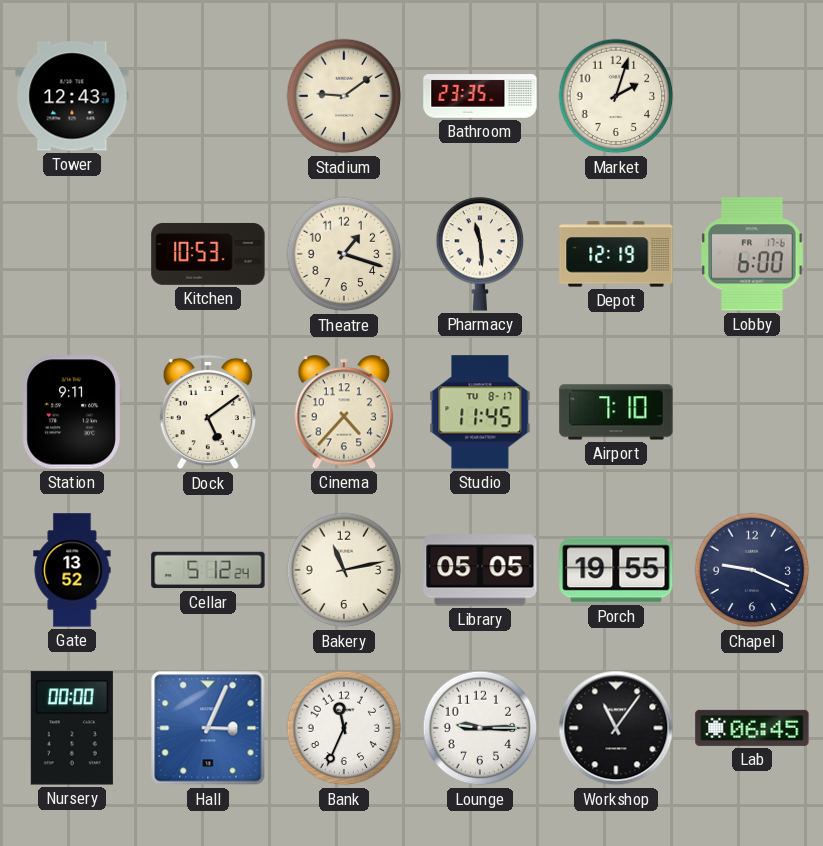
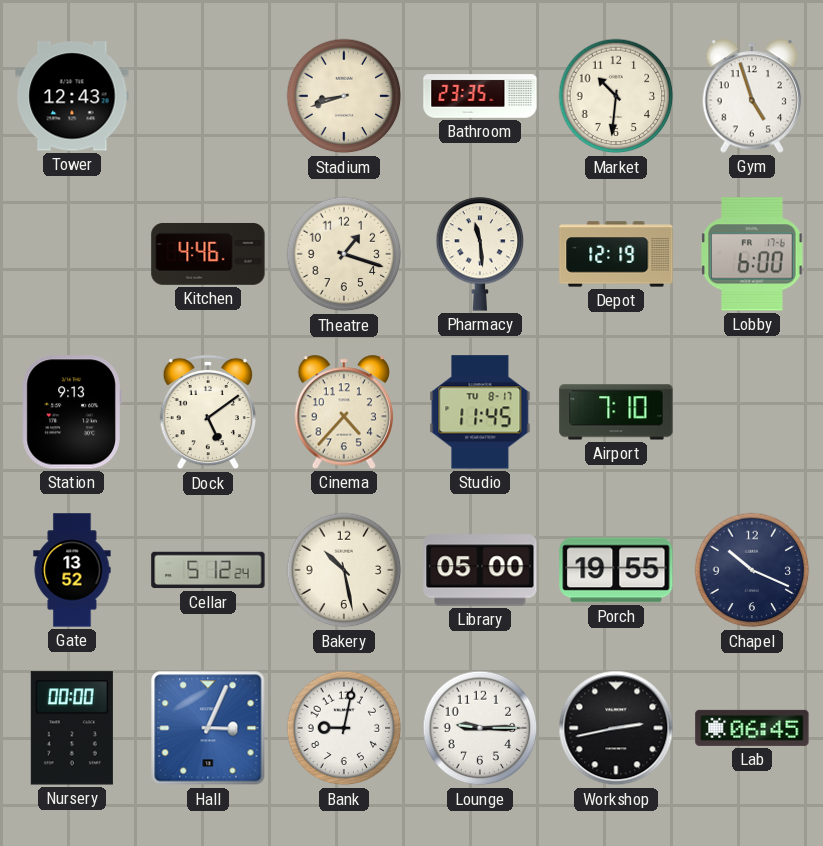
Stadium: 9:09 -> 8:42
Market: 2:03 -> 10:31
Gym: none -> 4:57
Kitchen: 10:53 -> 4:46
Station: 9:11 -> 9:13
Bakery: 11:13 -> 10:28
Library: 05:05 -> 05:00
Chapel: 9:19 -> 10:19
Bank: 11:34 -> 9:02
Workshop: 11:06 -> 2:43
